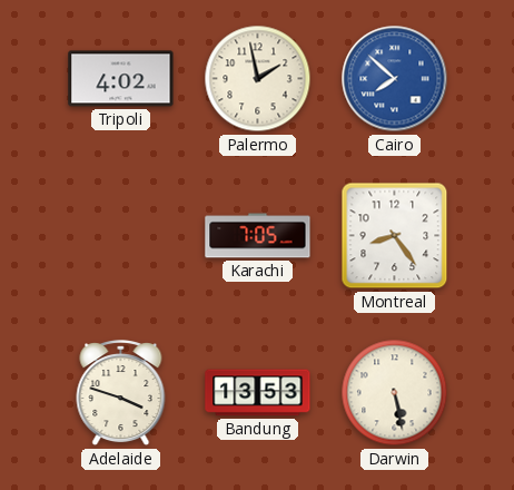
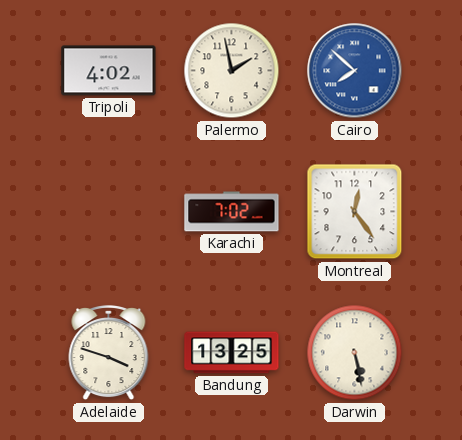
Karachi: 7:05 -> 7:02
Montreal: 8:24 -> 12:24
Bandung: 13:53 -> 13:25
